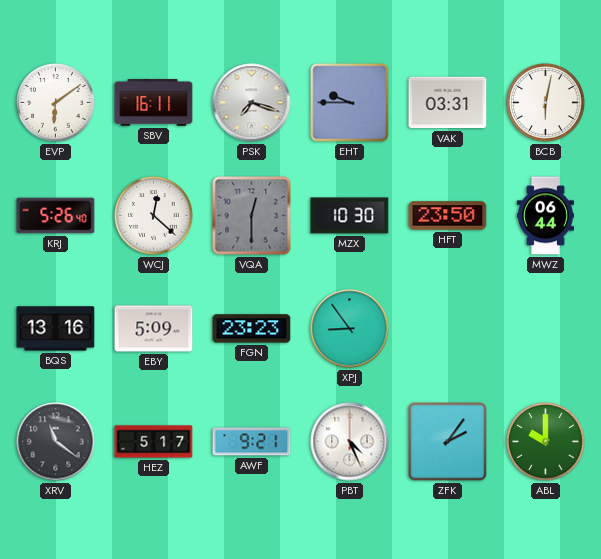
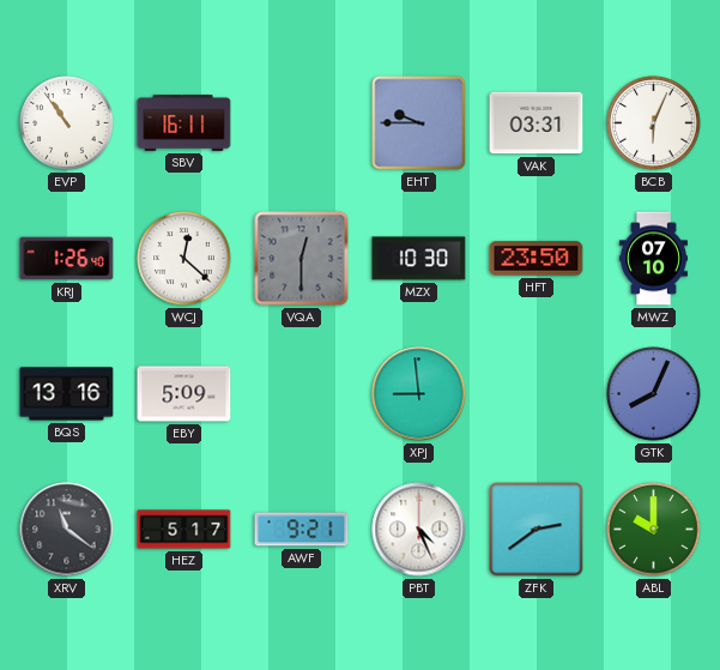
EVP: 6:09 -> 10:54
PSK: 7:18 -> none
BCB: 6:02 -> 6:04
KRJ: 5:26 -> 1:26
MWZ: 06:44 -> 07:10
FGN: 23:23 -> none
XPJ: 8:54 -> 8:59
GTK: none -> 8:04
ZFK: 2:06 -> 2:39
